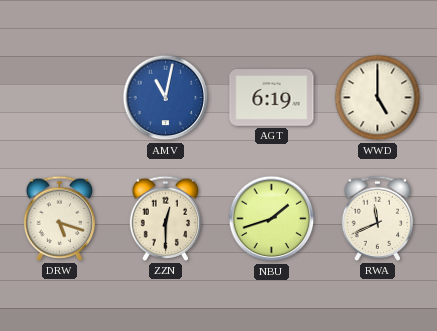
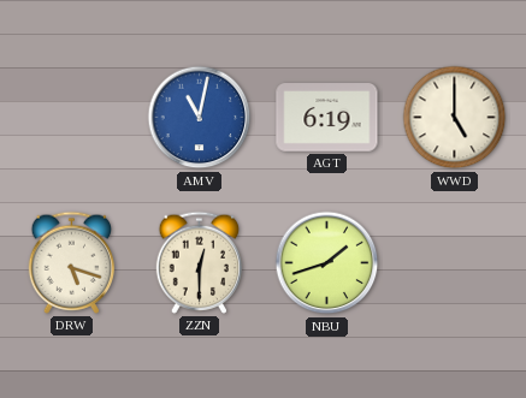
RWA: 11:41 -> none
